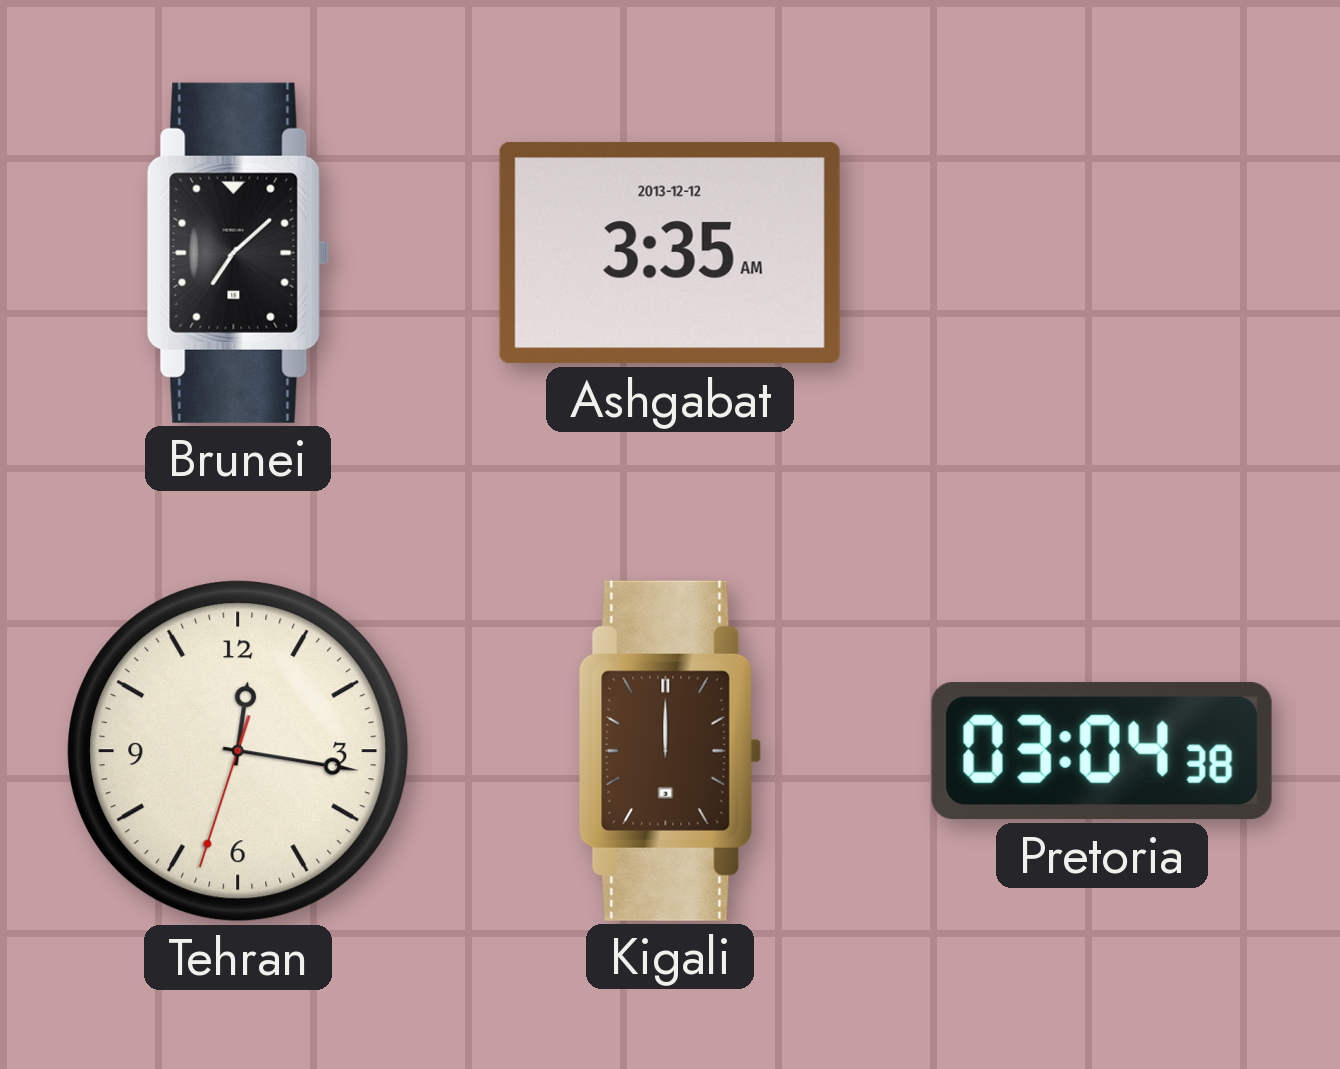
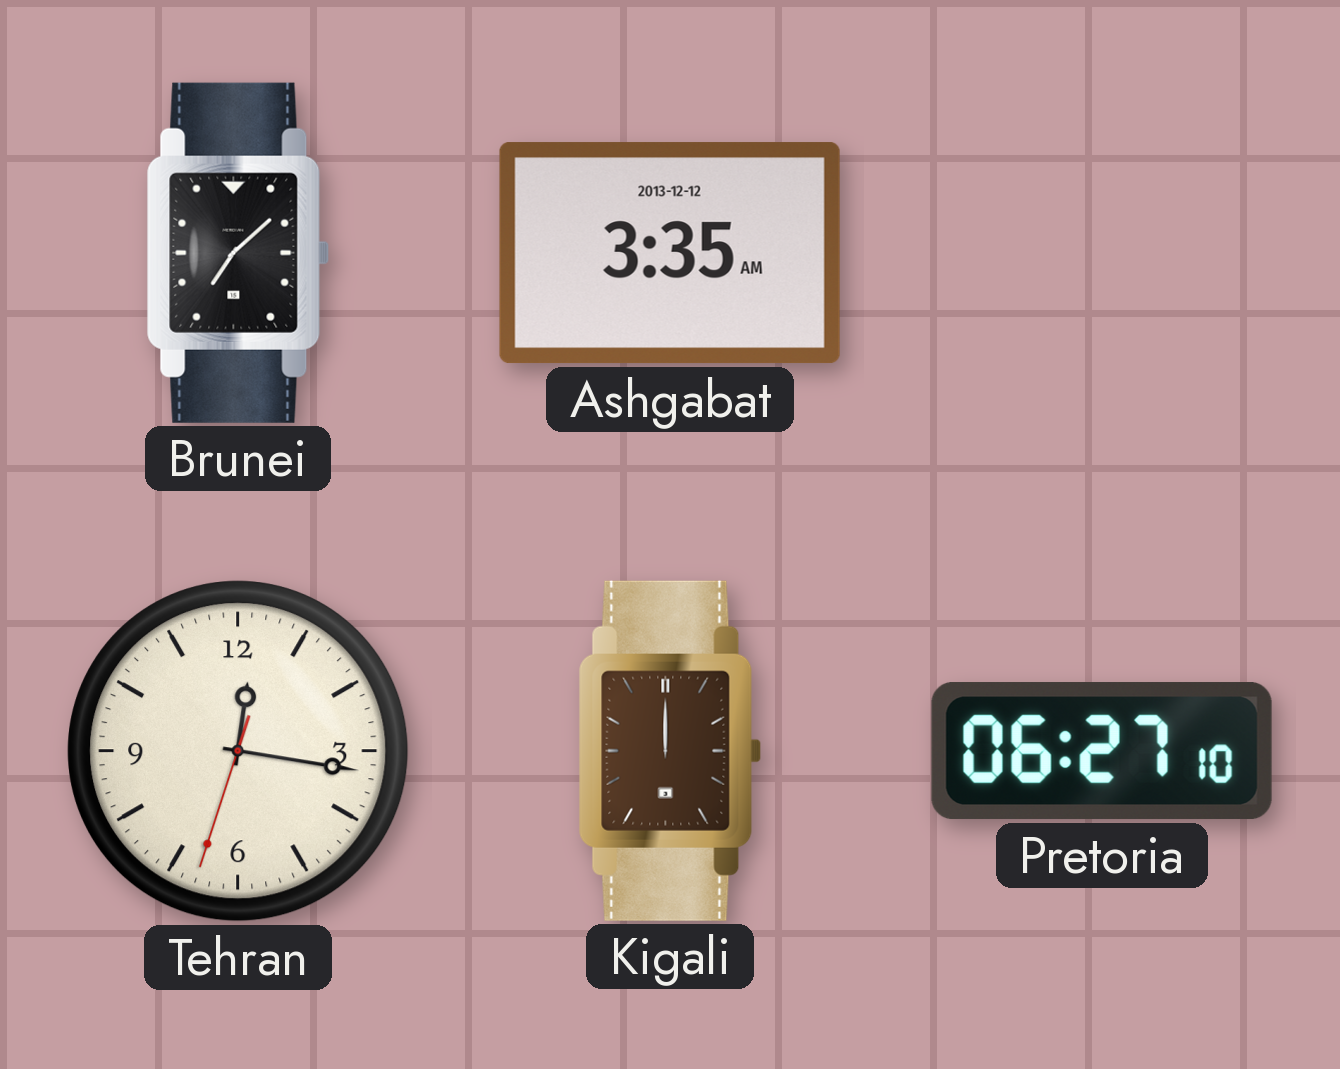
Pretoria: 03:04 -> 06:27
